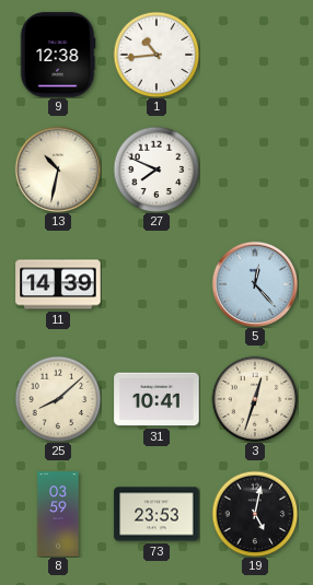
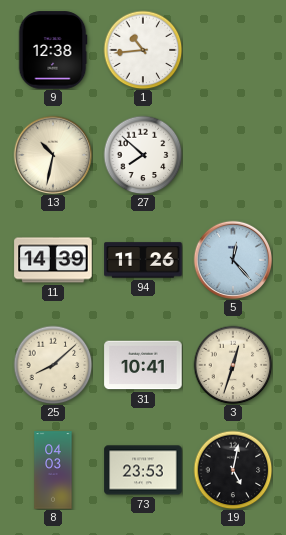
27: 7:49 -> 7:52
94: none -> 11:26
8: 03:59 -> 04:03
